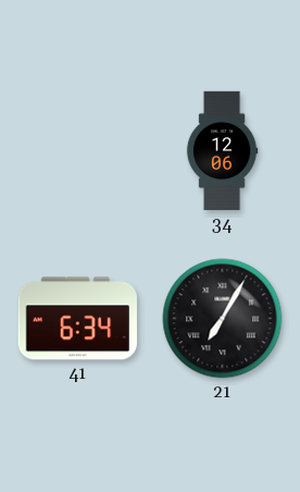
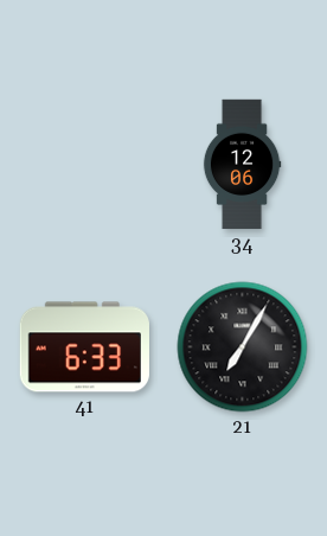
41: 6:34 -> 6:33
